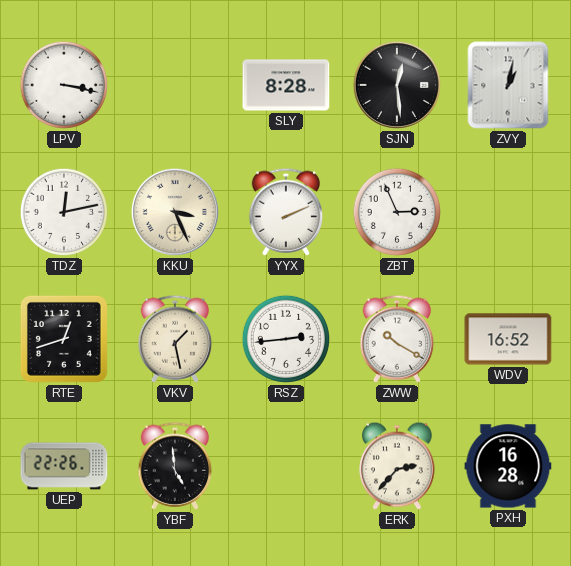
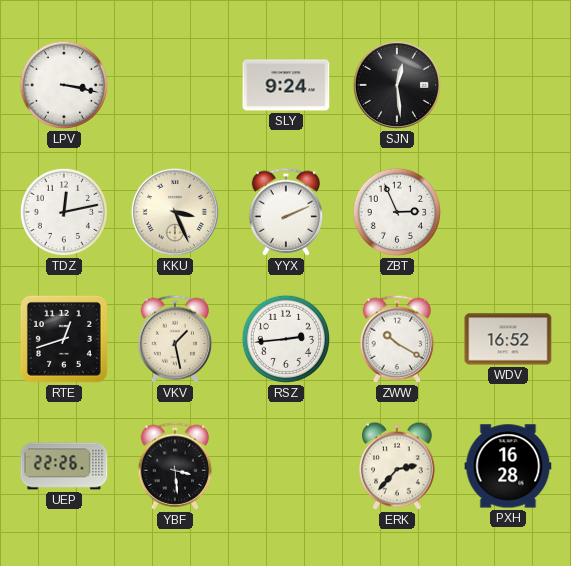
SLY: 8:28 -> 9:24
ZVY: 1:02 -> none
YBF: 4:59 -> 3:29
